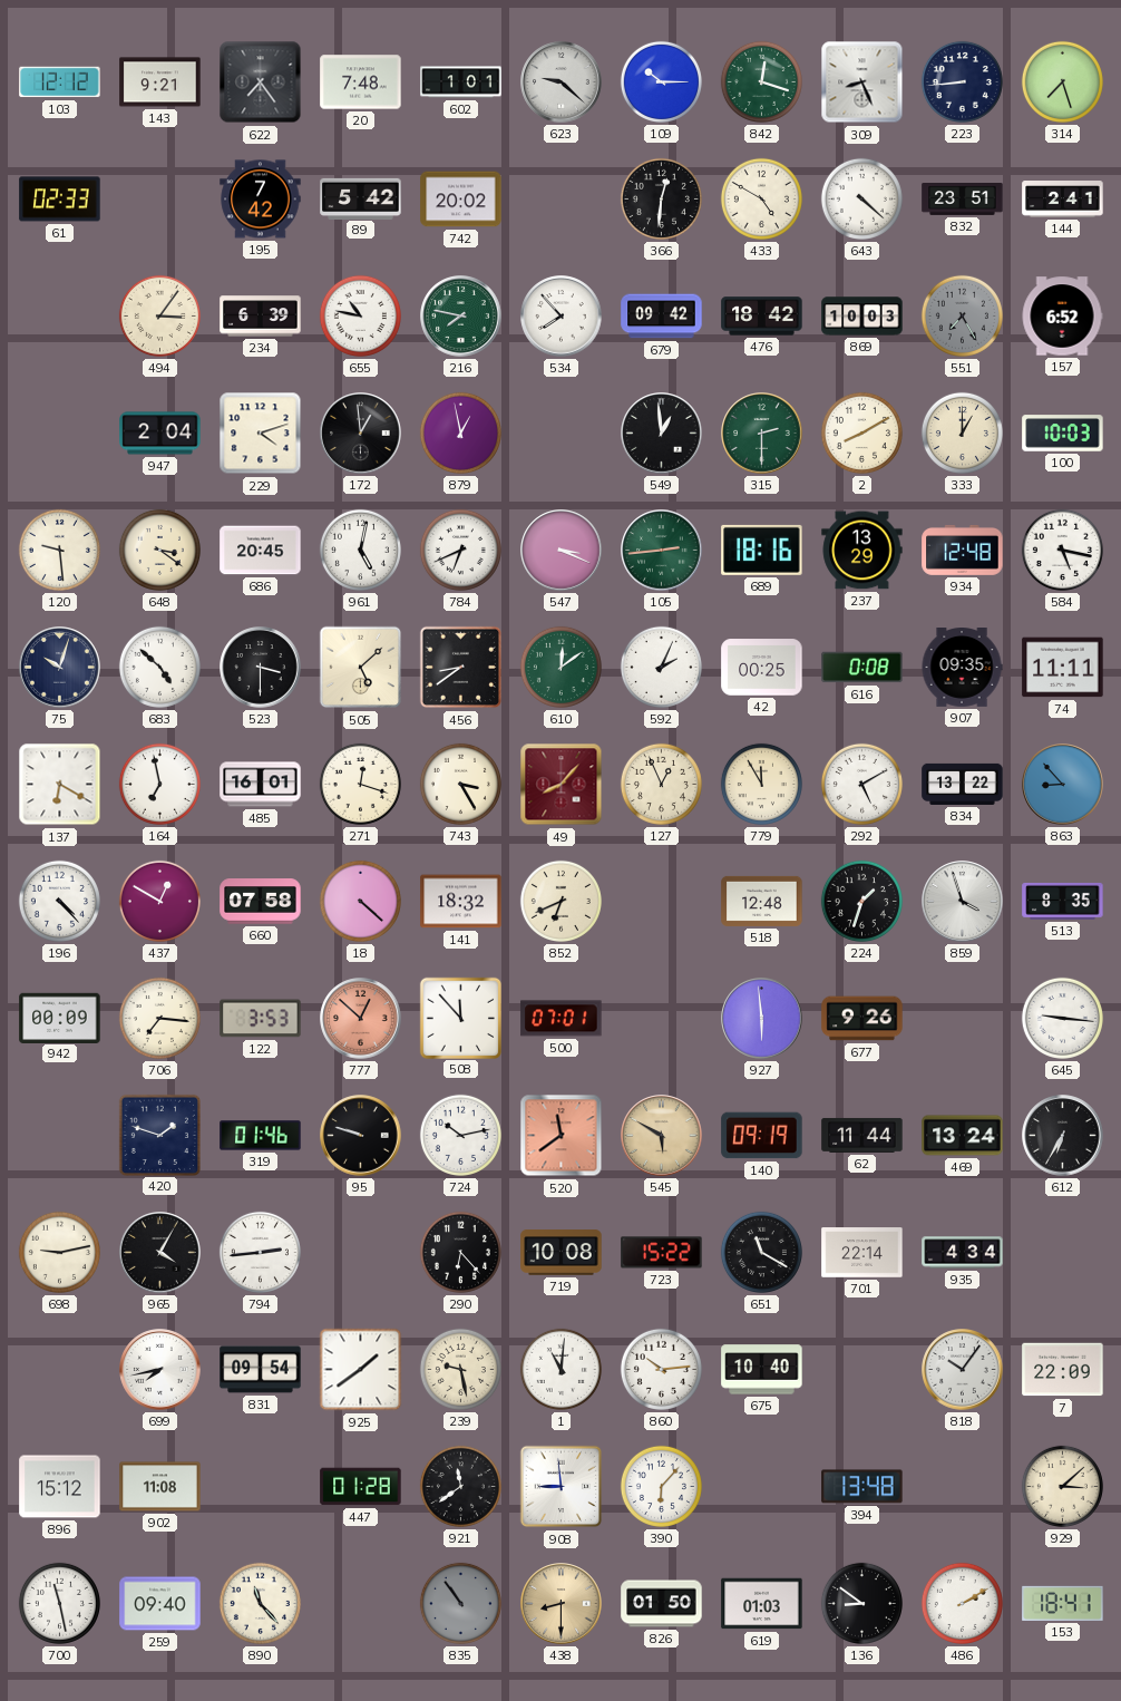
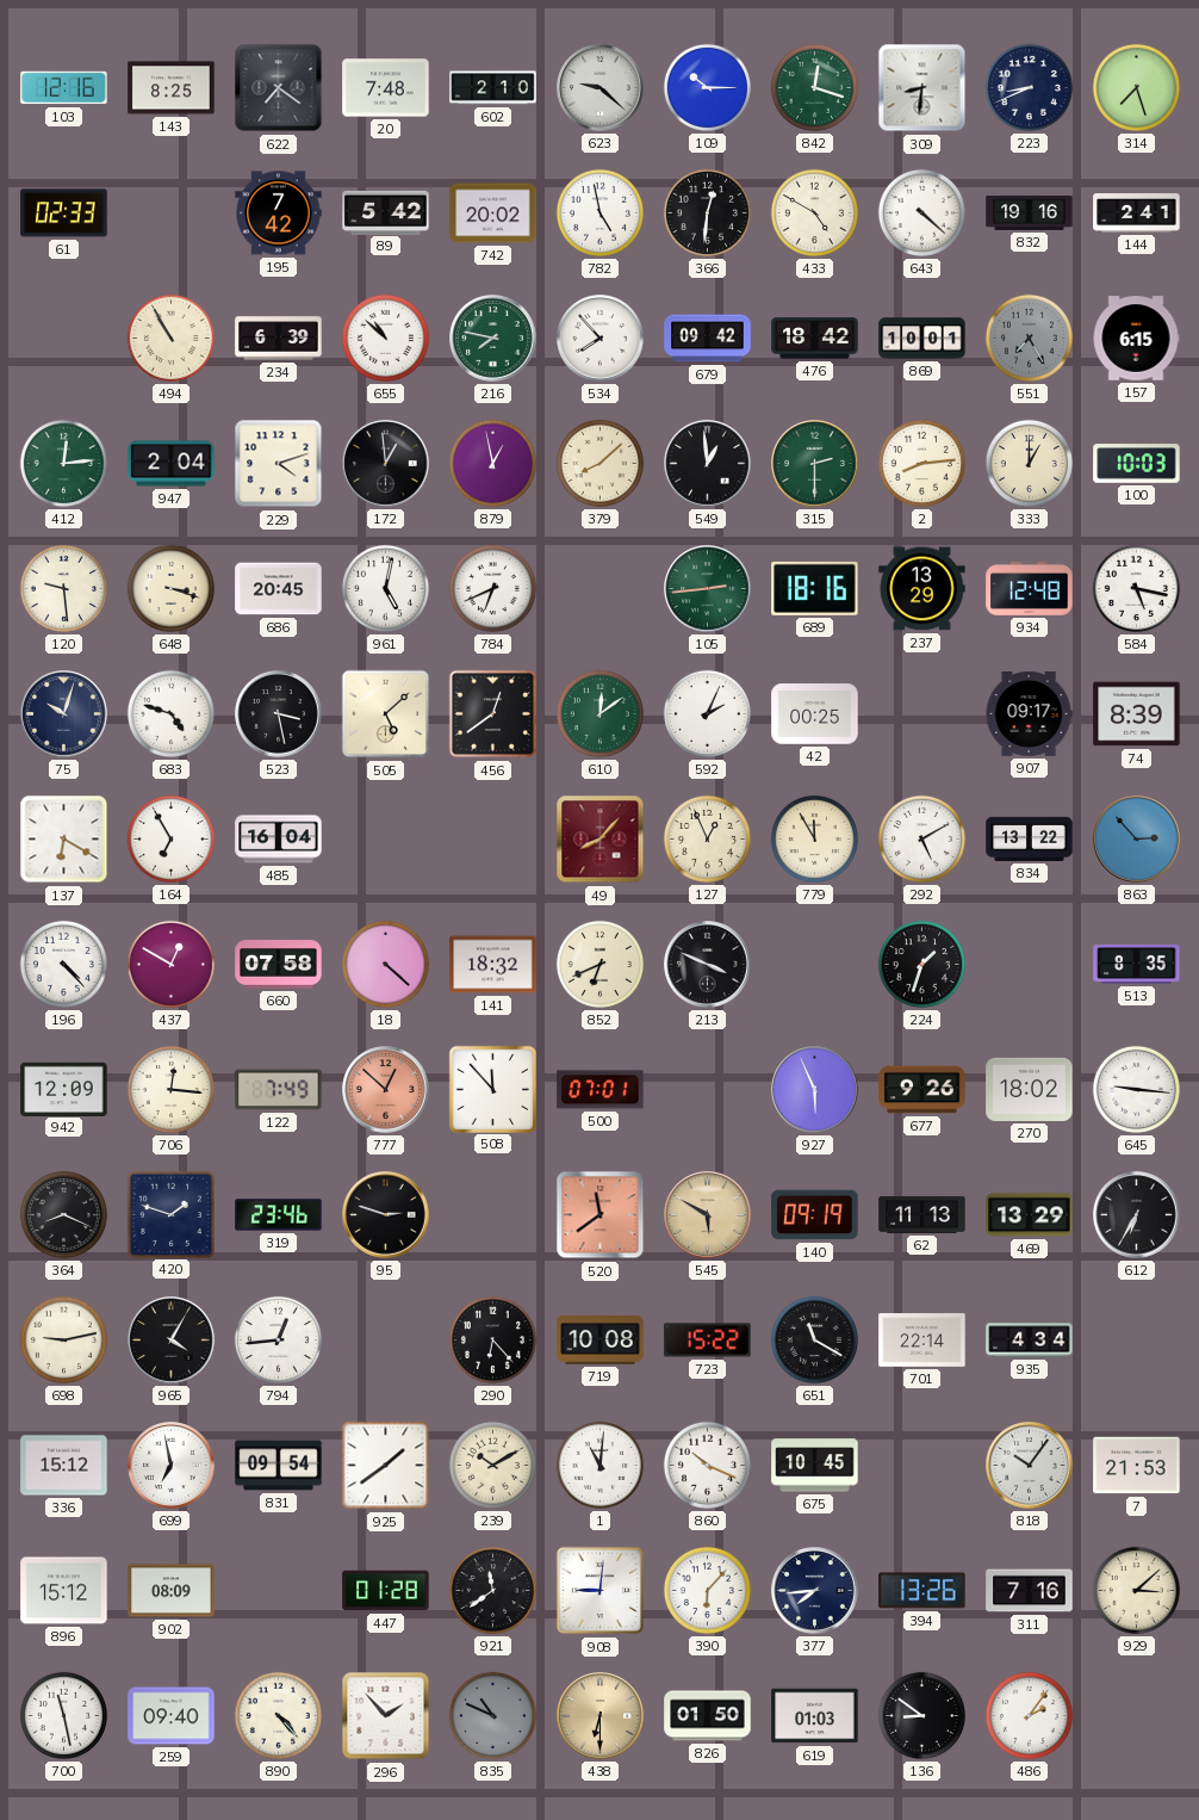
103: 12:12 -> 12:16
143: 9:21 -> 8:25
622: 7:24 -> 7:21
602: 1:01 -> 2:10
309: 8:26 -> 8:31
223: 8:44 -> 8:41
782: none -> 4:58
832: 23:51 -> 19:16
494: 3:06 -> 10:55
655: 10:47 -> 10:52
869: 10:03 -> 10:01
157: 6:52 -> 6:15
412: none -> 12:14
379: none -> 8:08
2: 8:10 -> 8:14
648: 3:21 -> 3:18
547: 3:19 -> none
683: 4:52 -> 4:48
523: 3:30 -> 3:28
456: 8:39 -> 12:39
616: 0:08 -> none
907: 09:35 -> 09:17
74: 11:11 -> 8:39
164: 6:58 -> 6:55
485: 16:01 -> 16:04
271: 12:18 -> none
743: 3:25 -> none
863: 8:53 -> 2:53
213: none -> 3:49
518: 12:48 -> none
859: 3:57 -> none
942: 00:09 -> 12:09
706: 7:16 -> 12:16
122: 3:53 -> 7:49
927: 5:59 -> 5:56
270: none -> 18:02
364: none -> 8:19
319: 01:46 -> 23:46
95: 9:48 -> 2:48
724: 10:13 -> none
62: 11:44 -> 11:13
469: 13:24 -> 13:29
794: 2:44 -> 12:44
336: none -> 15:12
699: 7:43 -> 6:58
239: 9:28 -> 10:10
860: 10:14 -> 10:19
675: 10:40 -> 10:45
7: 22:09 -> 21:53
902: 11:08 -> 08:09
908: 8:59 -> 9:01
377: none -> 7:44
394: 13:48 -> 13:26
311: none -> 7:16
890: 11:23 -> 4:23
296: none -> 1:53
835: 10:54 -> 10:49
438: 8:30 -> 6:30
486: 2:10 -> 2:06
153: 18:41 -> none
